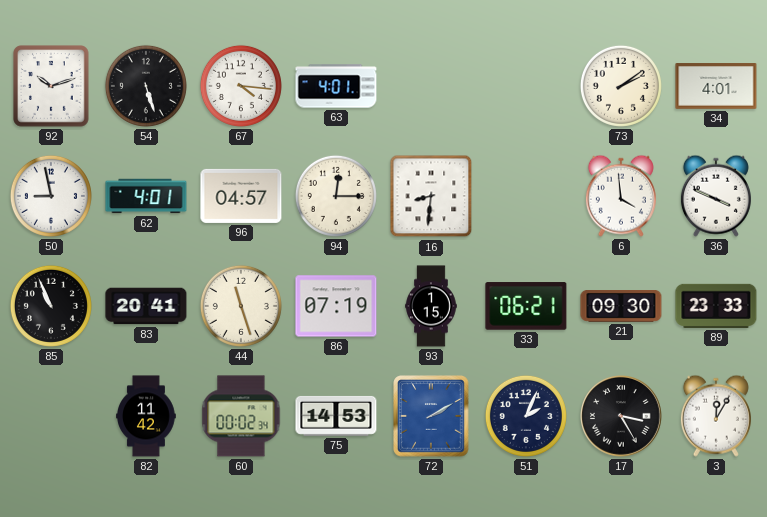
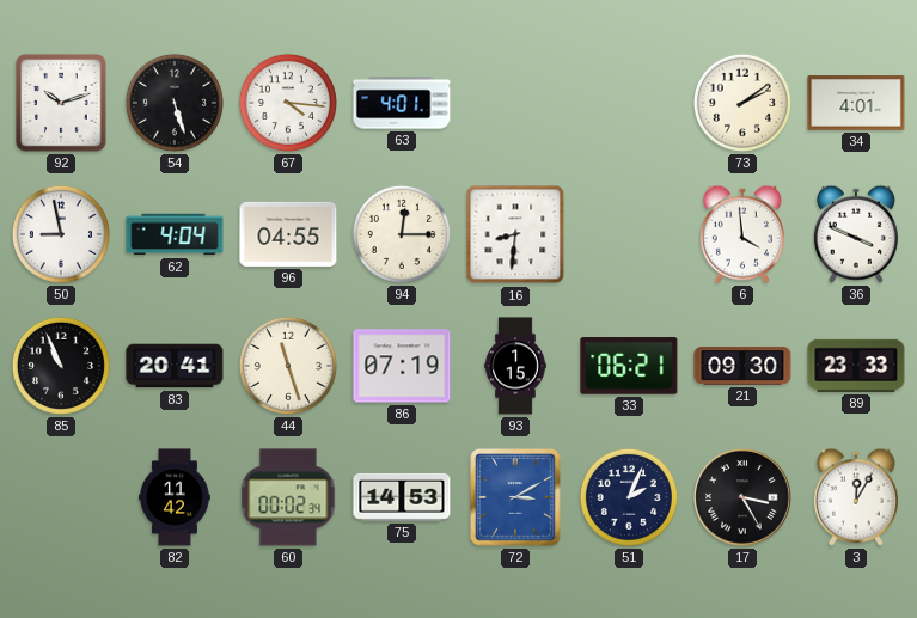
62: 4:01 -> 4:04
96: 04:57 -> 04:55
72: 2:10 -> 3:10
